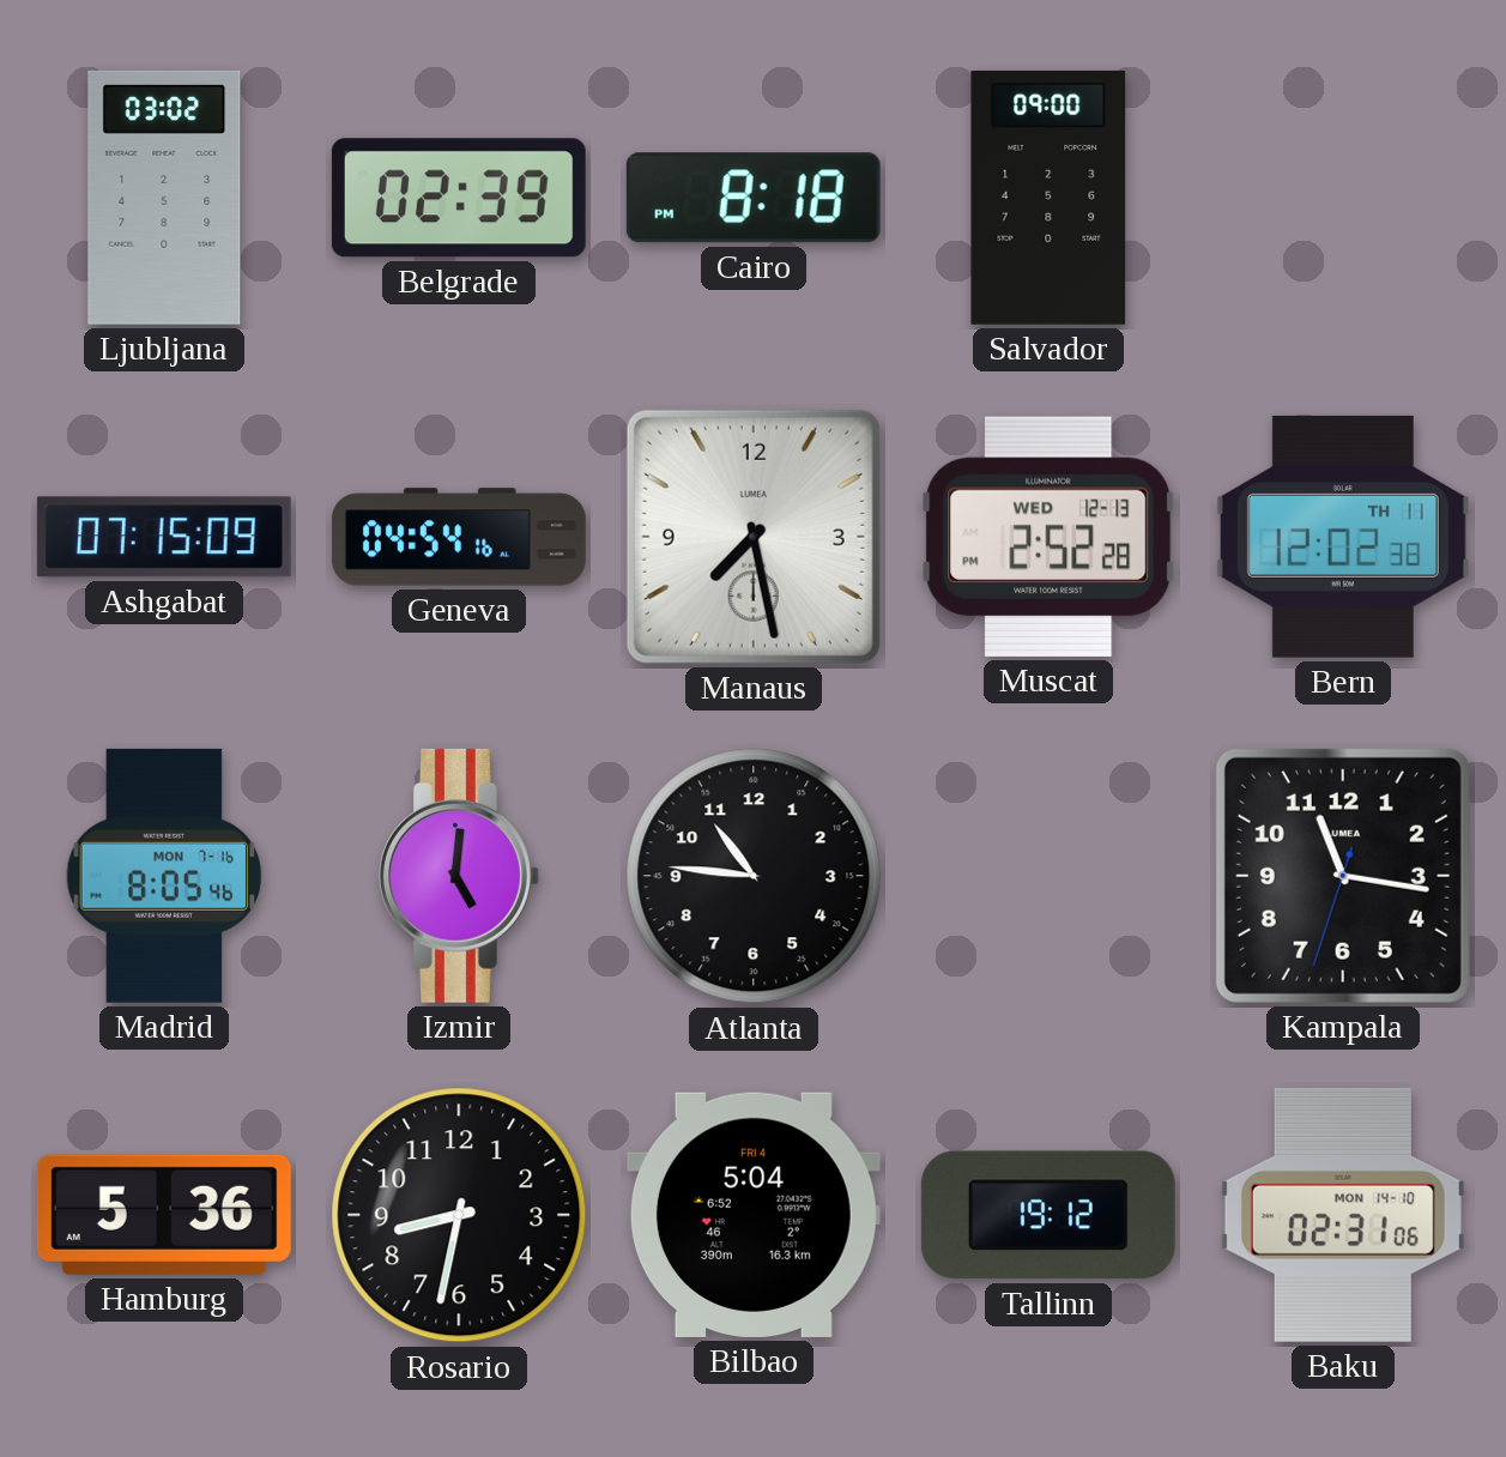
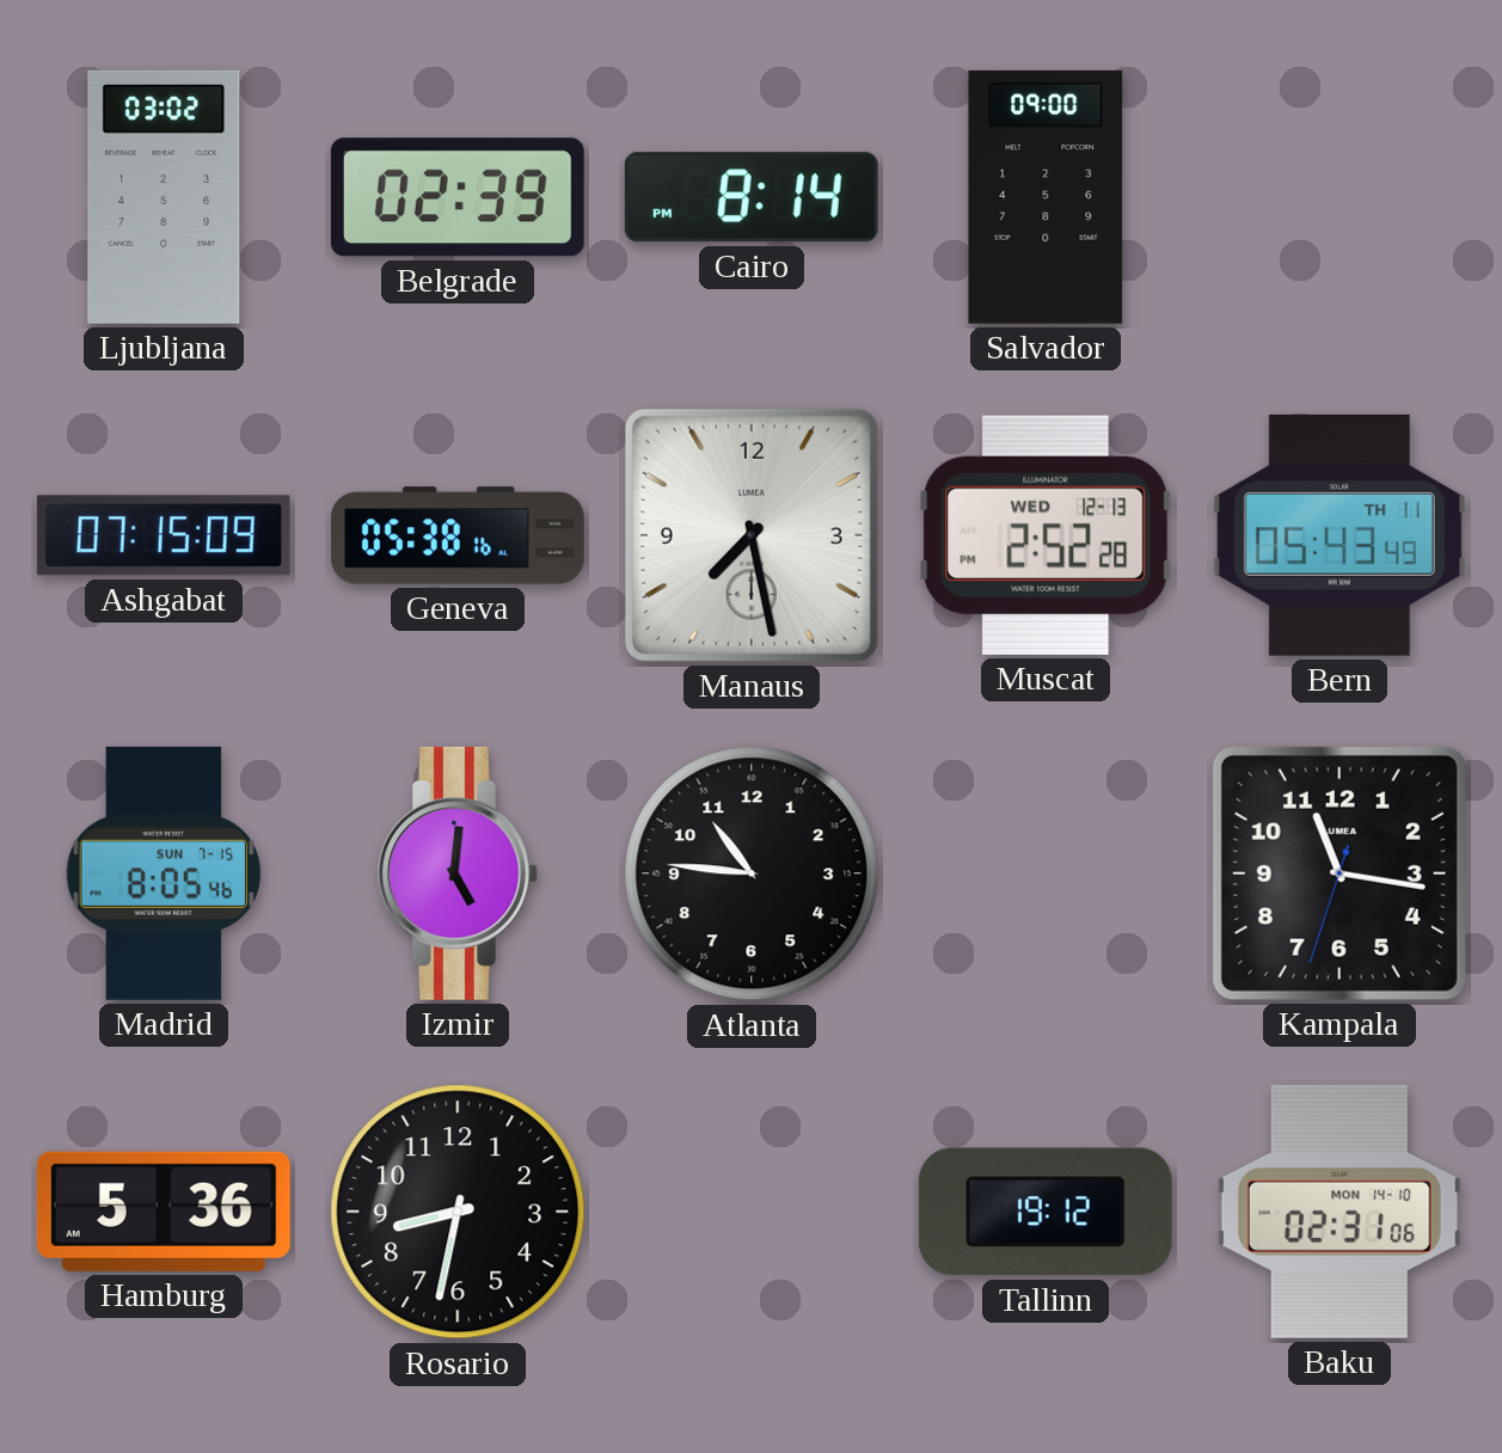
Cairo: 8:18 -> 8:14
Geneva: 04:54 -> 05:38
Bern: 12:02 -> 05:43
Madrid date: MON 7-16 -> SUN 7-15
Bilbao: 5:04 -> none
